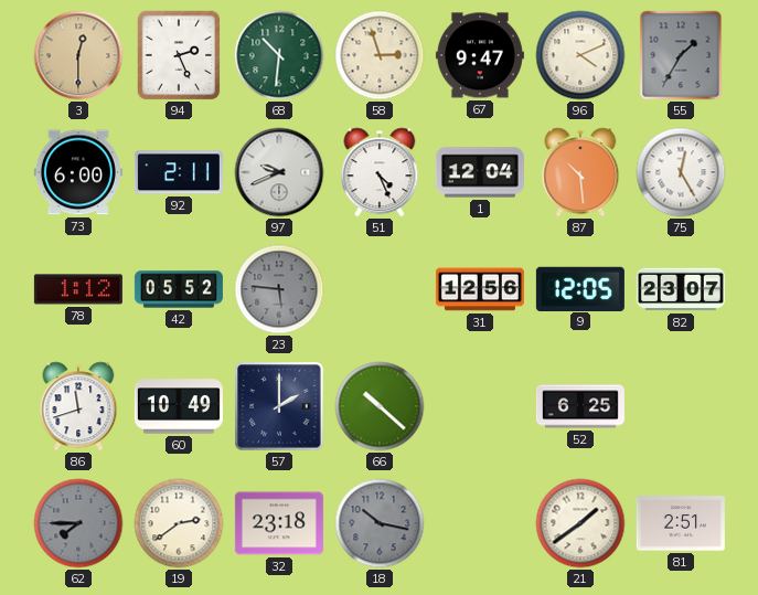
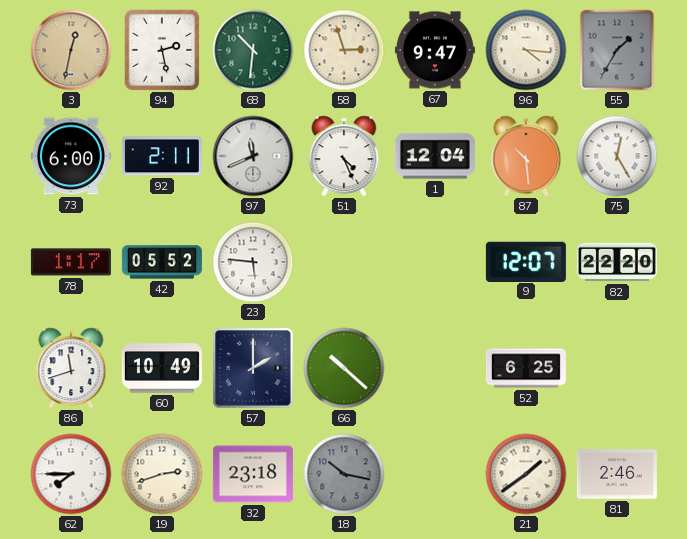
3: 12:30 -> 12:32
94: 2:26 -> 2:28
96: 4:11 -> 4:16
97: 9:41 -> 11:41
78: 1:12 -> 1:17
23 dial: grey -> white
31: 12:56 -> none
9: 12:05 -> 12:07
82: 23:07 -> 22:20
62 dial: grey -> white
19: 2:39 -> 2:42
81: 2:51 -> 2:46
